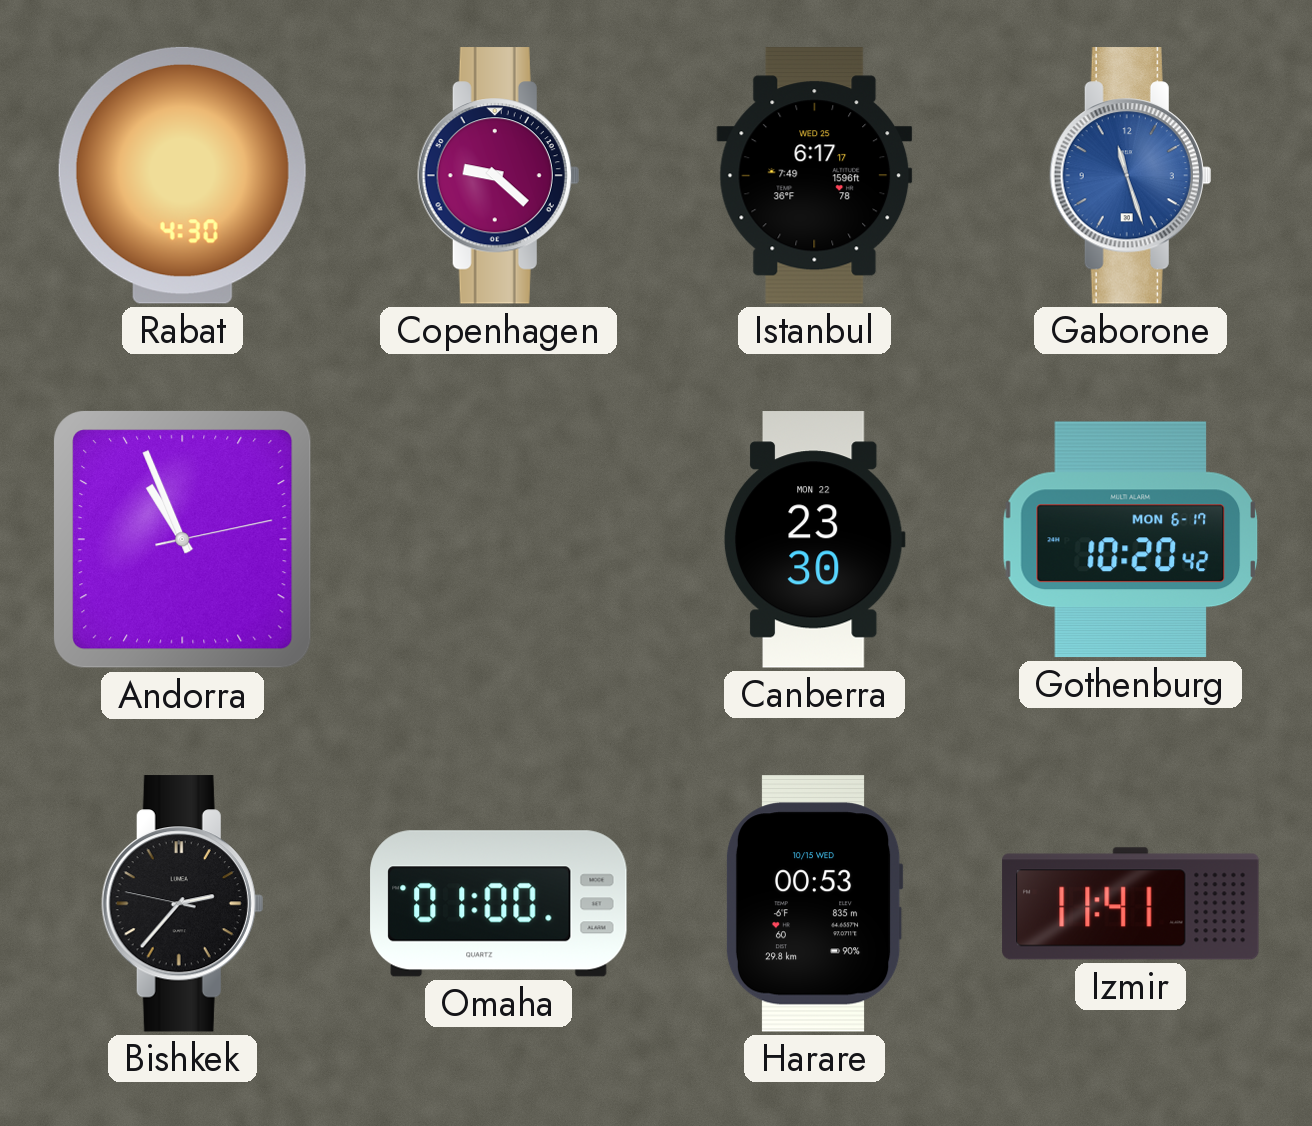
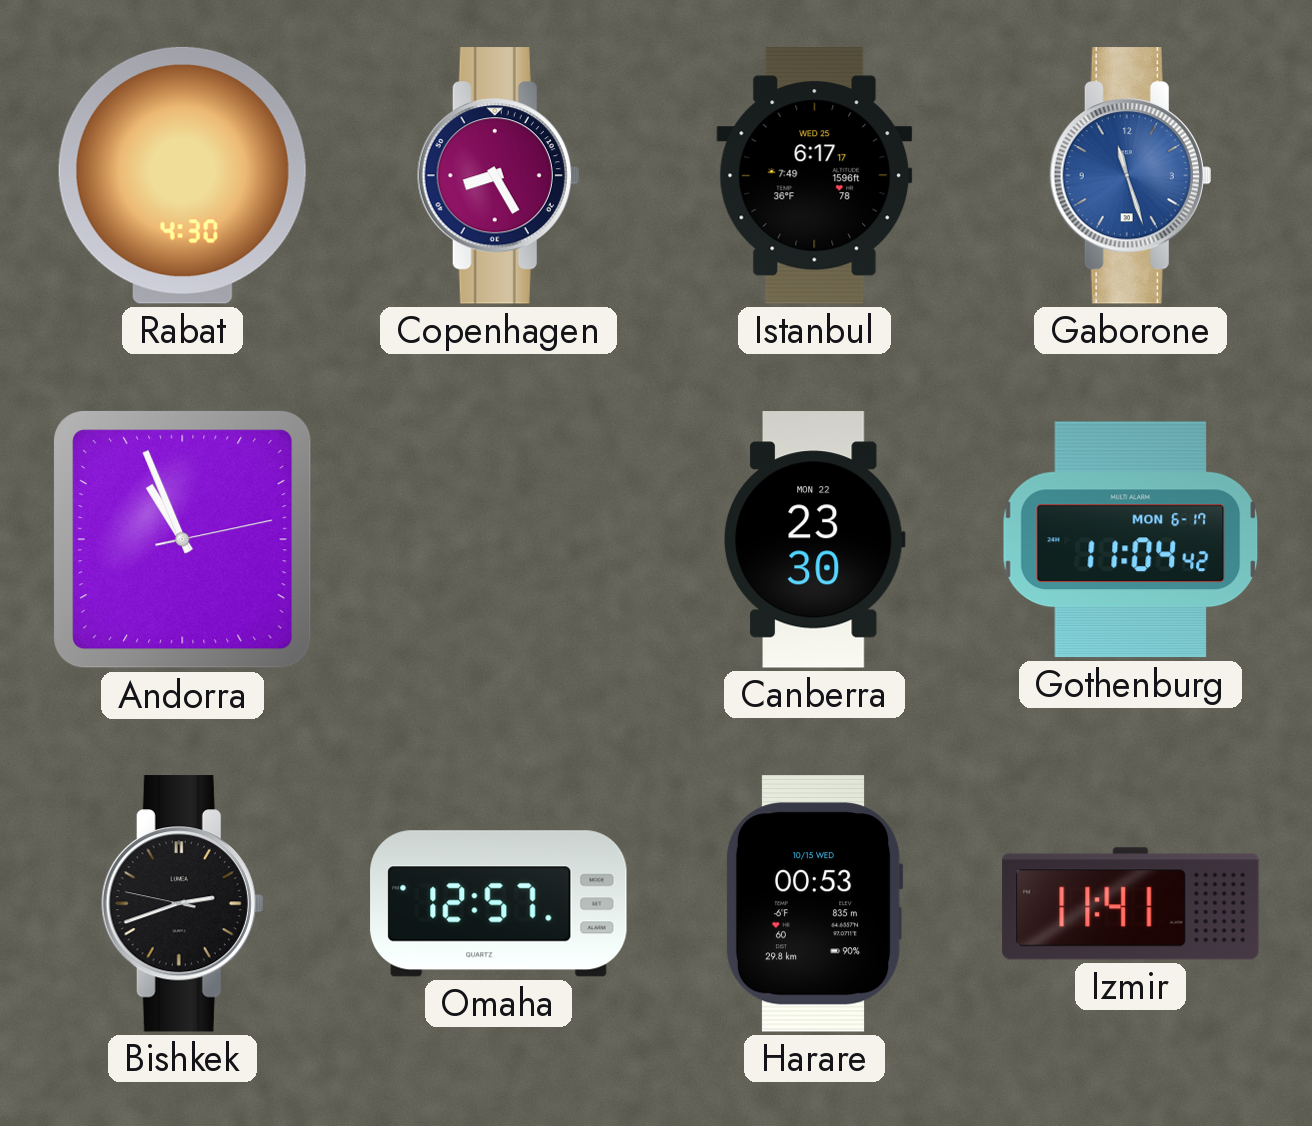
Copenhagen: 9:22 -> 8:25
Gothenburg: 10:20 -> 11:04
Bishkek: 2:36 -> 2:41
Omaha: 01:00 -> 12:57
